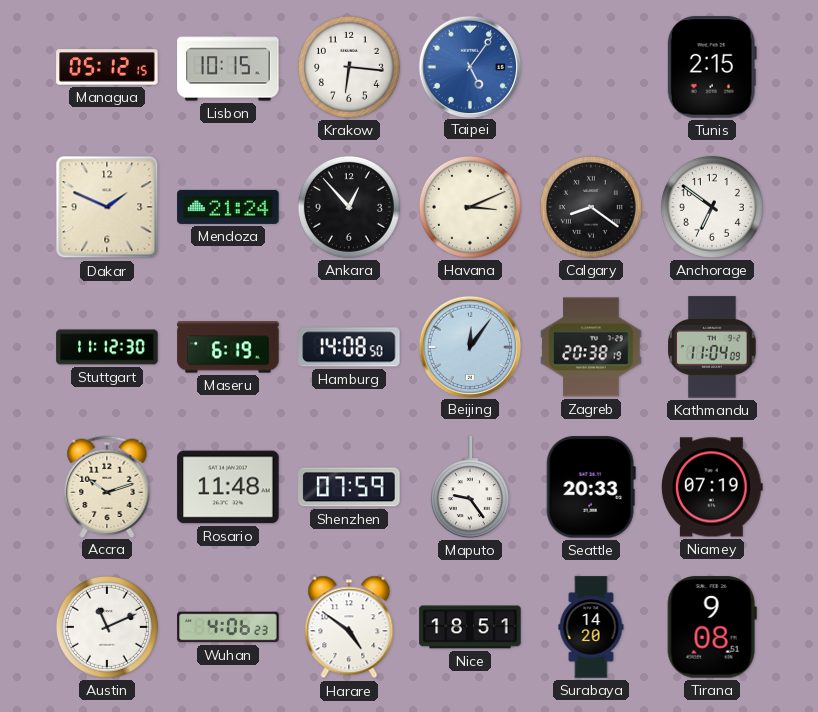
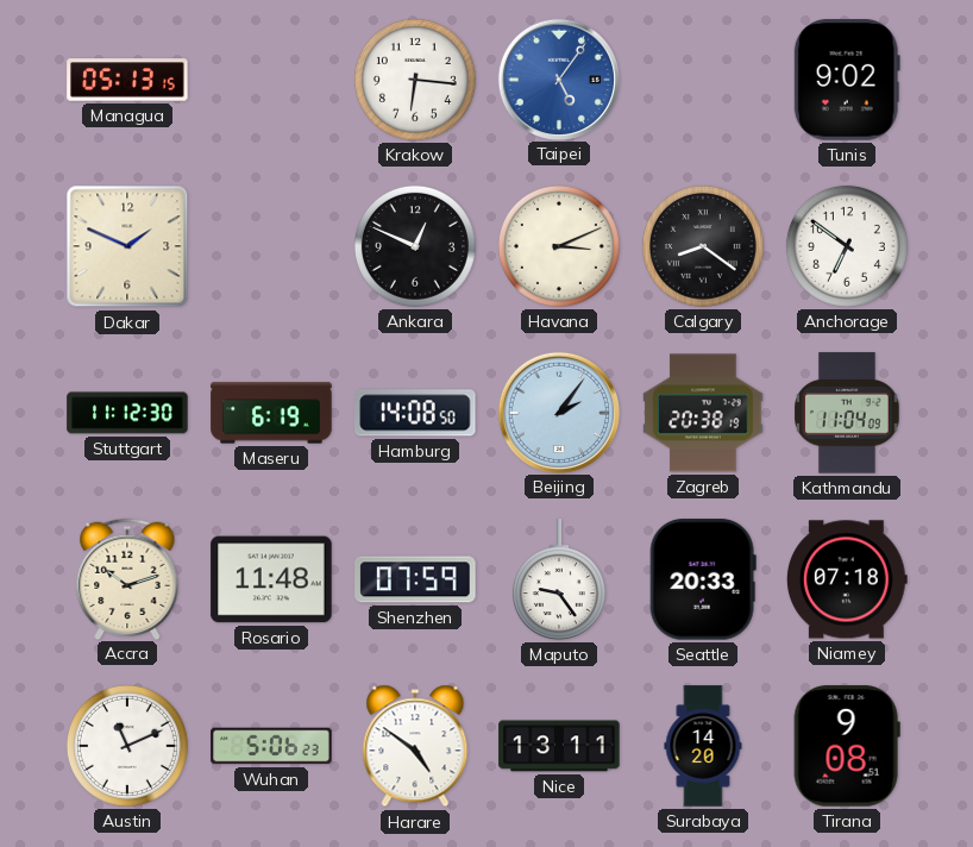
Managua: 05:12 -> 05:13
Lisbon: 10:15 -> none
Tunis: 2:15 -> 9:02
Mendoza: 21:24 -> none
Ankara: 12:53 -> 12:49
Beijing: 12:06 -> 2:06
Niamey: 07:19 -> 07:18
Wuhan: 4:06 -> 5:06
Nice: 18:51 -> 13:11
